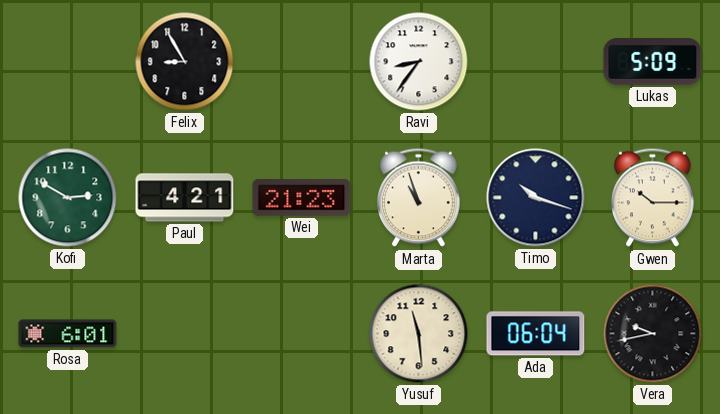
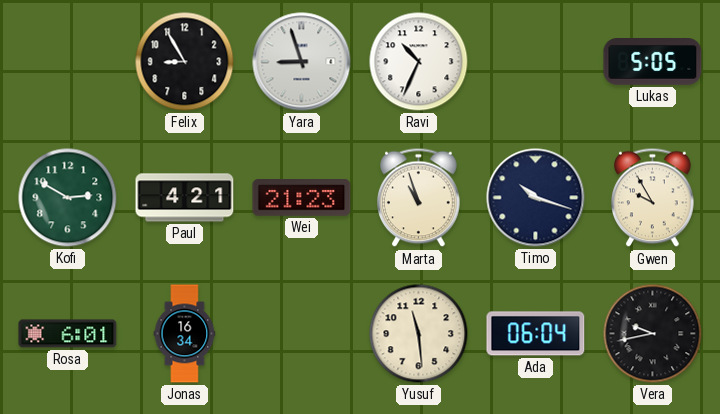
Yara: none -> 8:57
Ravi: 8:36 -> 10:34
Lukas: 5:09 -> 5:05
Gwen: 10:15 -> 9:55
Jonas: none -> 16:34
